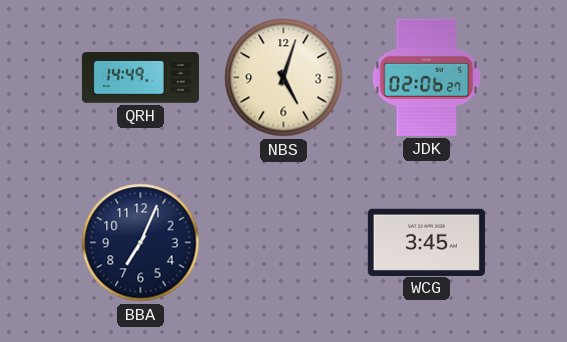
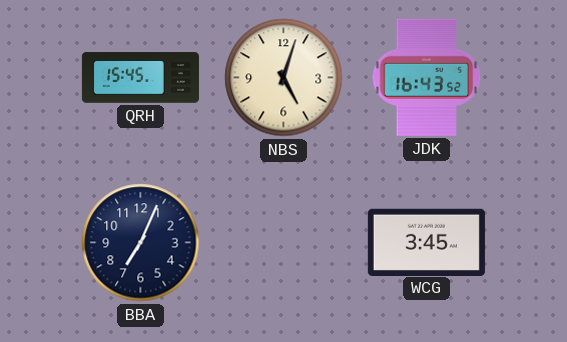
QRH: 14:49 -> 15:45
JDK: 02:06 -> 16:43
